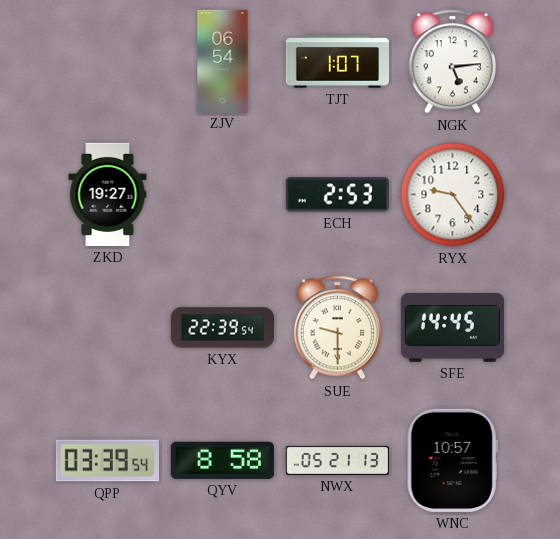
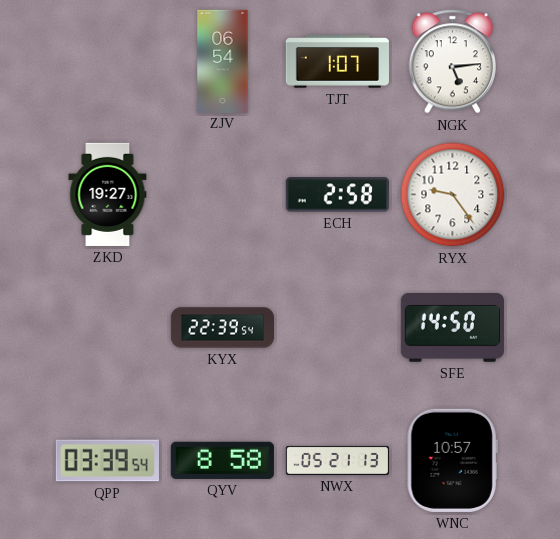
ECH: 2:53 -> 2:58
SUE: 9:30 -> none
SFE: 14:45 -> 14:50
